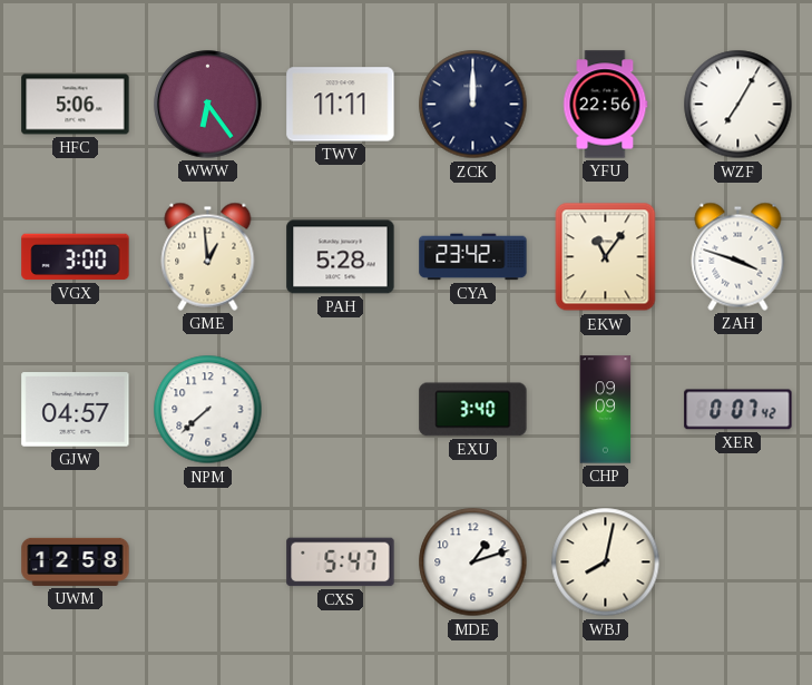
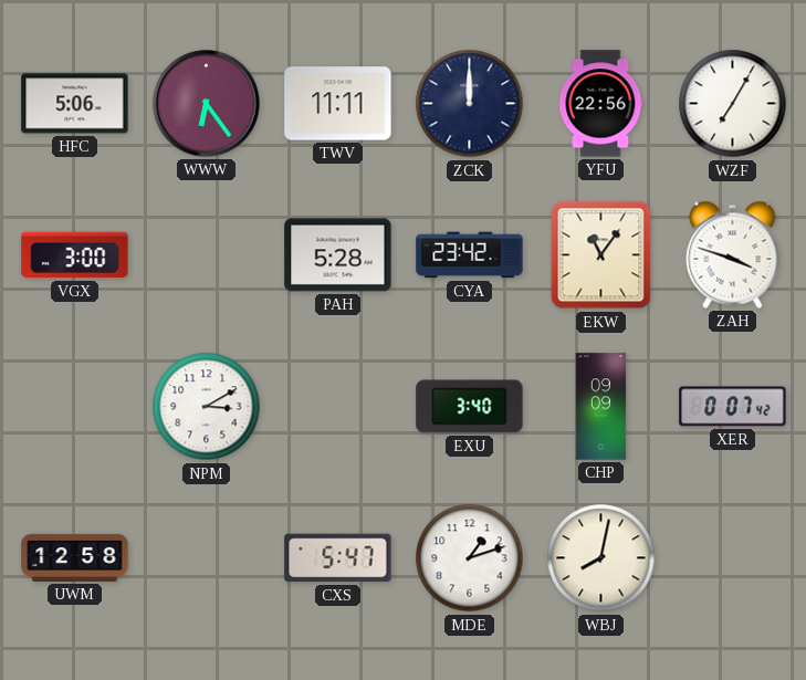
GME: 12:59 -> none
GJW: 04:57 -> none
NPM: 7:38 -> 3:10
